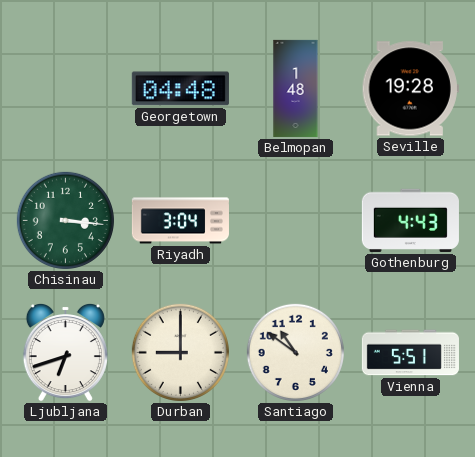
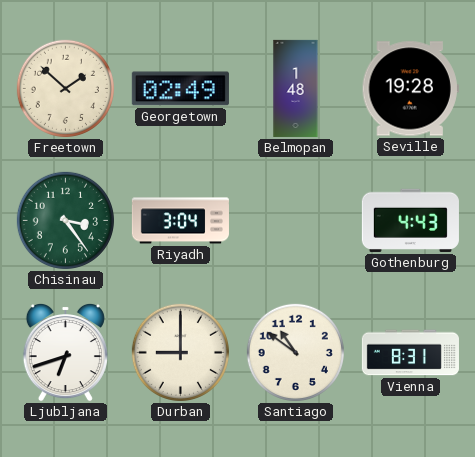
Freetown: none -> 1:52
Georgetown: 04:48 -> 02:49
Chisinau: 3:16 -> 3:24
Vienna: 5:51 -> 8:31
